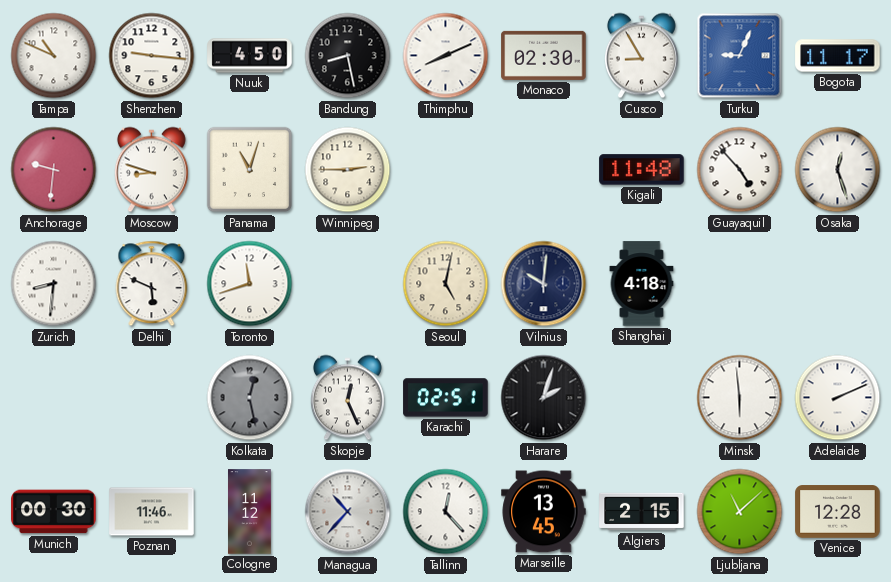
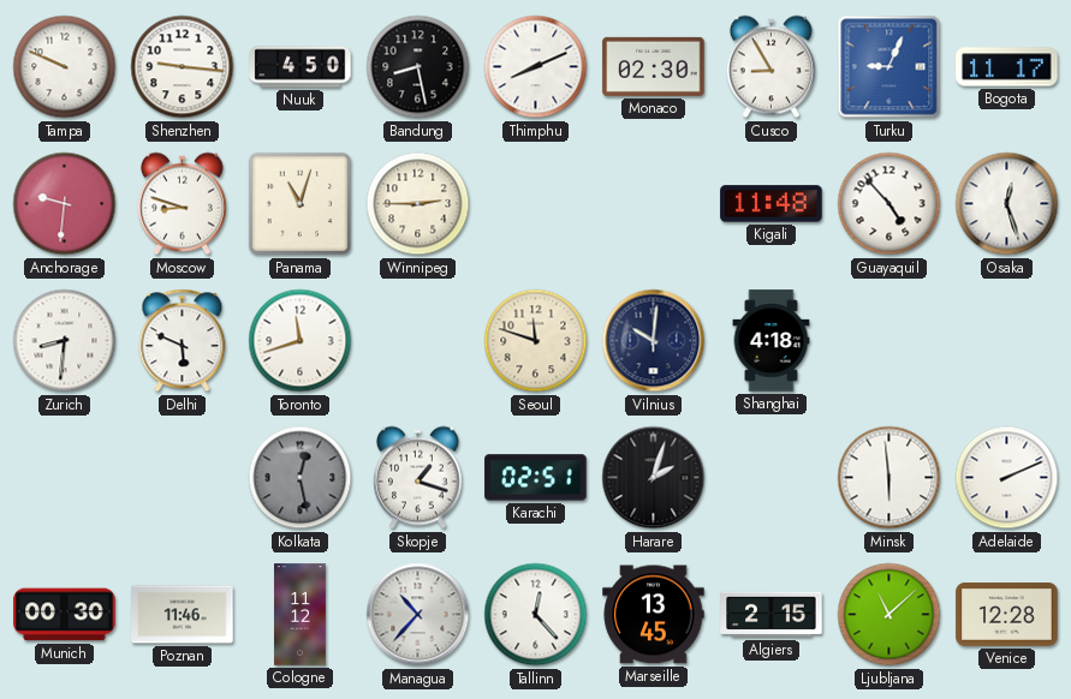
Tampa: 10:49 -> 9:49
Seoul: 5:02 -> 11:48
Skopje: 12:26 -> 1:18
